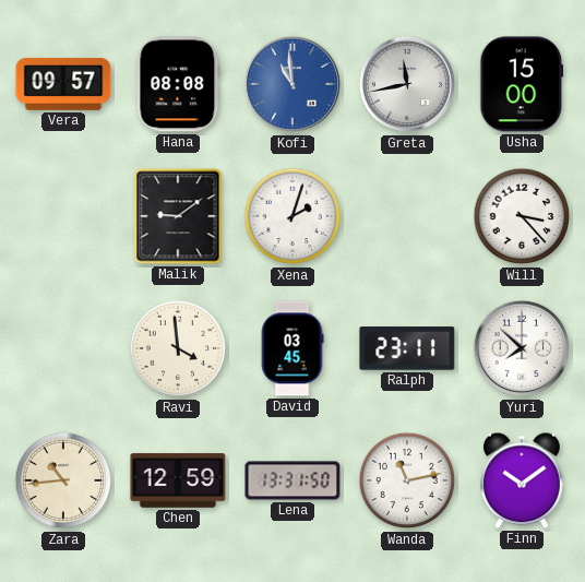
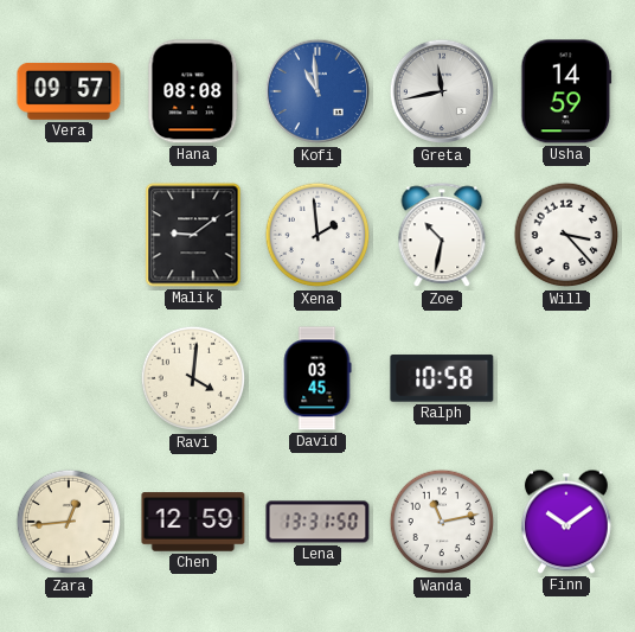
Usha: 15:00 -> 14:59
Xena: 2:03 -> 1:59
Zoe: none -> 10:32
Ravi: 3:59 -> 4:01
Ralph: 23:11 -> 10:58
Yuri: 7:52 -> none
Zara: 10:44 -> 12:44
